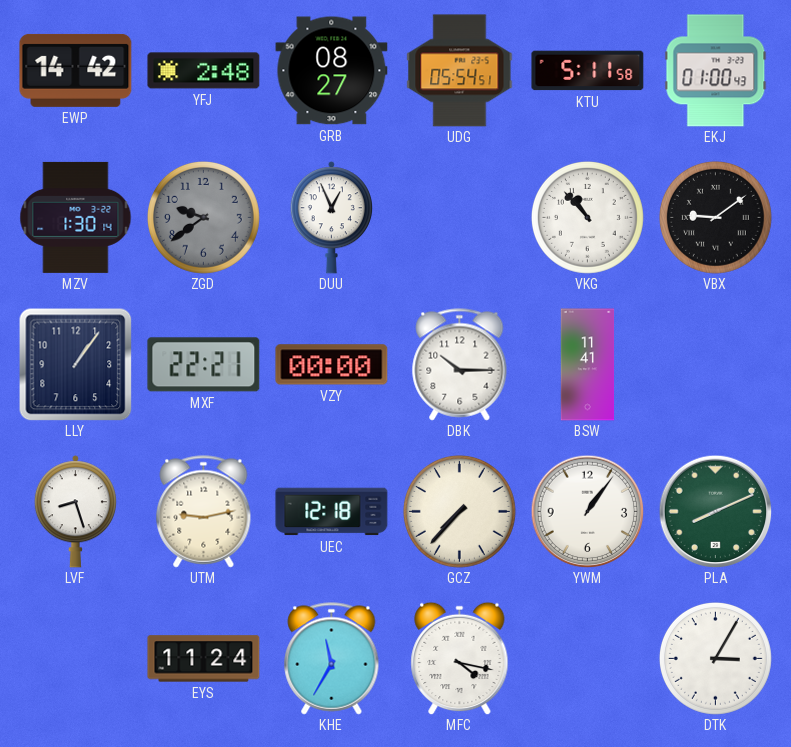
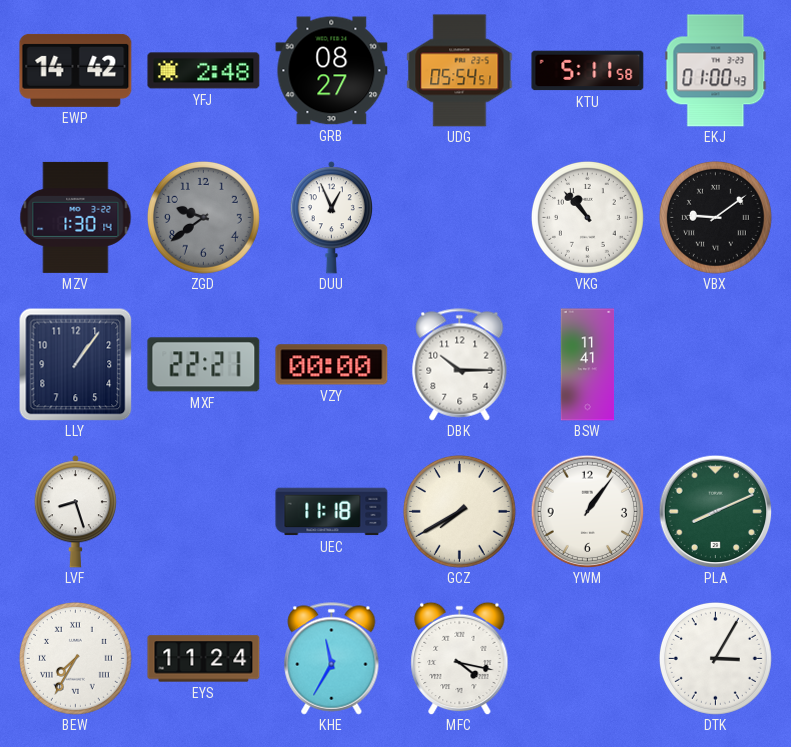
UTM: 9:13 -> none
UEC: 12:18 -> 11:18
GCZ: 7:37 -> 7:40
BEW: none -> 7:35
